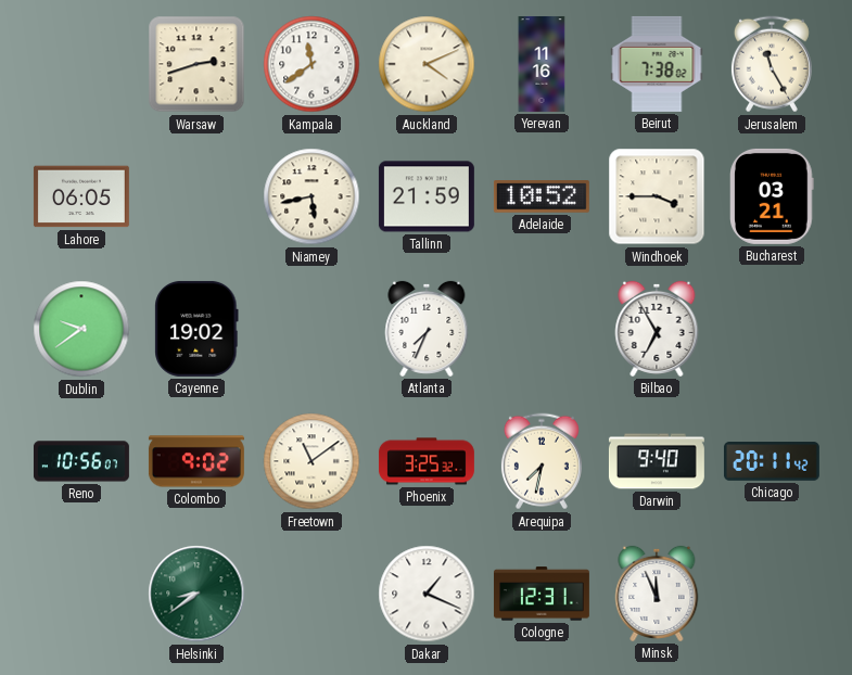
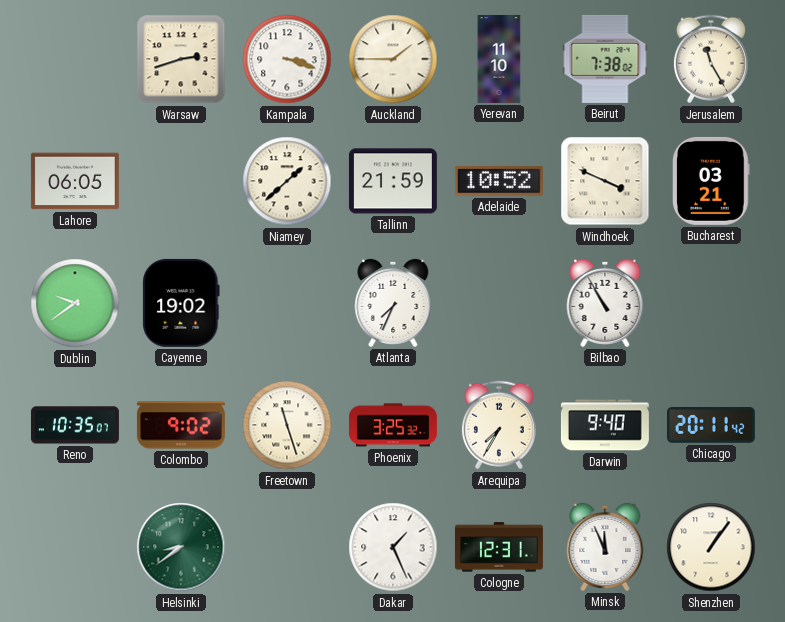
Kampala: 11:39 -> 3:18
Auckland: 4:11 -> 1:45
Yerevan: 11:16 -> 11:10
Niamey: 5:43 -> 1:38
Windhoek: 3:45 -> 3:49
Bilbao: 6:55 -> 10:55
Reno: 10:56 -> 10:35
Freetown: 11:09 -> 11:27
Arequipa: 7:32 -> 7:35
Dakar: 1:19 -> 1:26
Shenzhen: none -> 1:06
